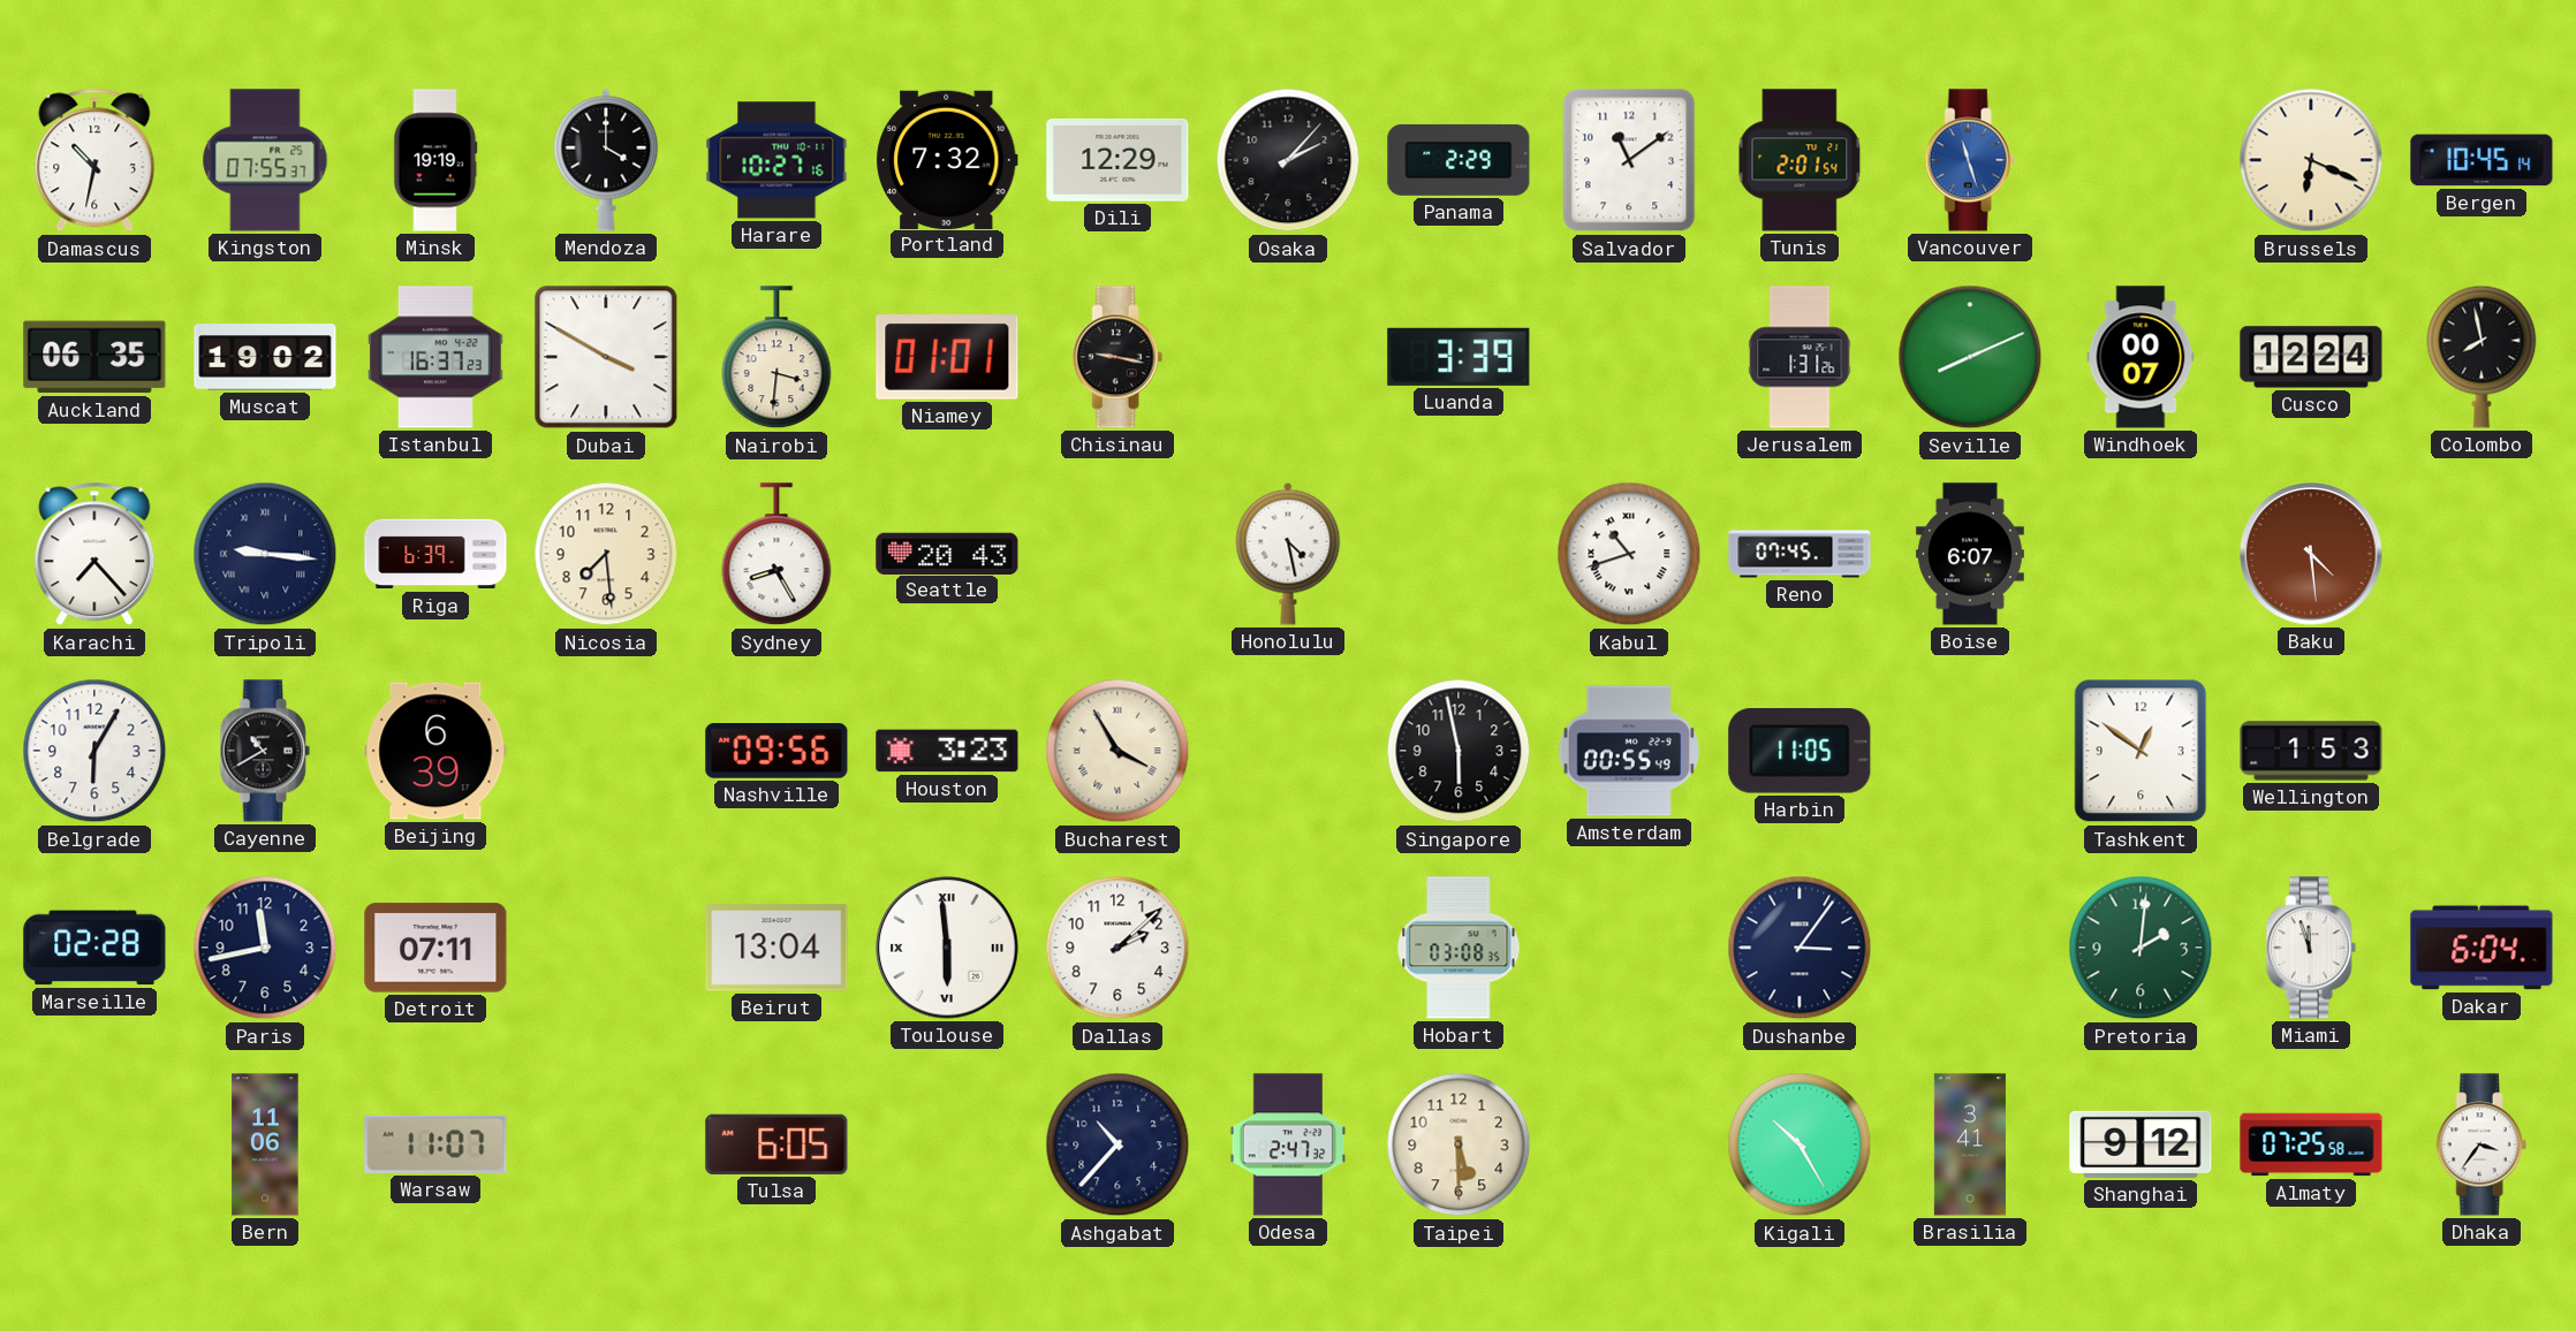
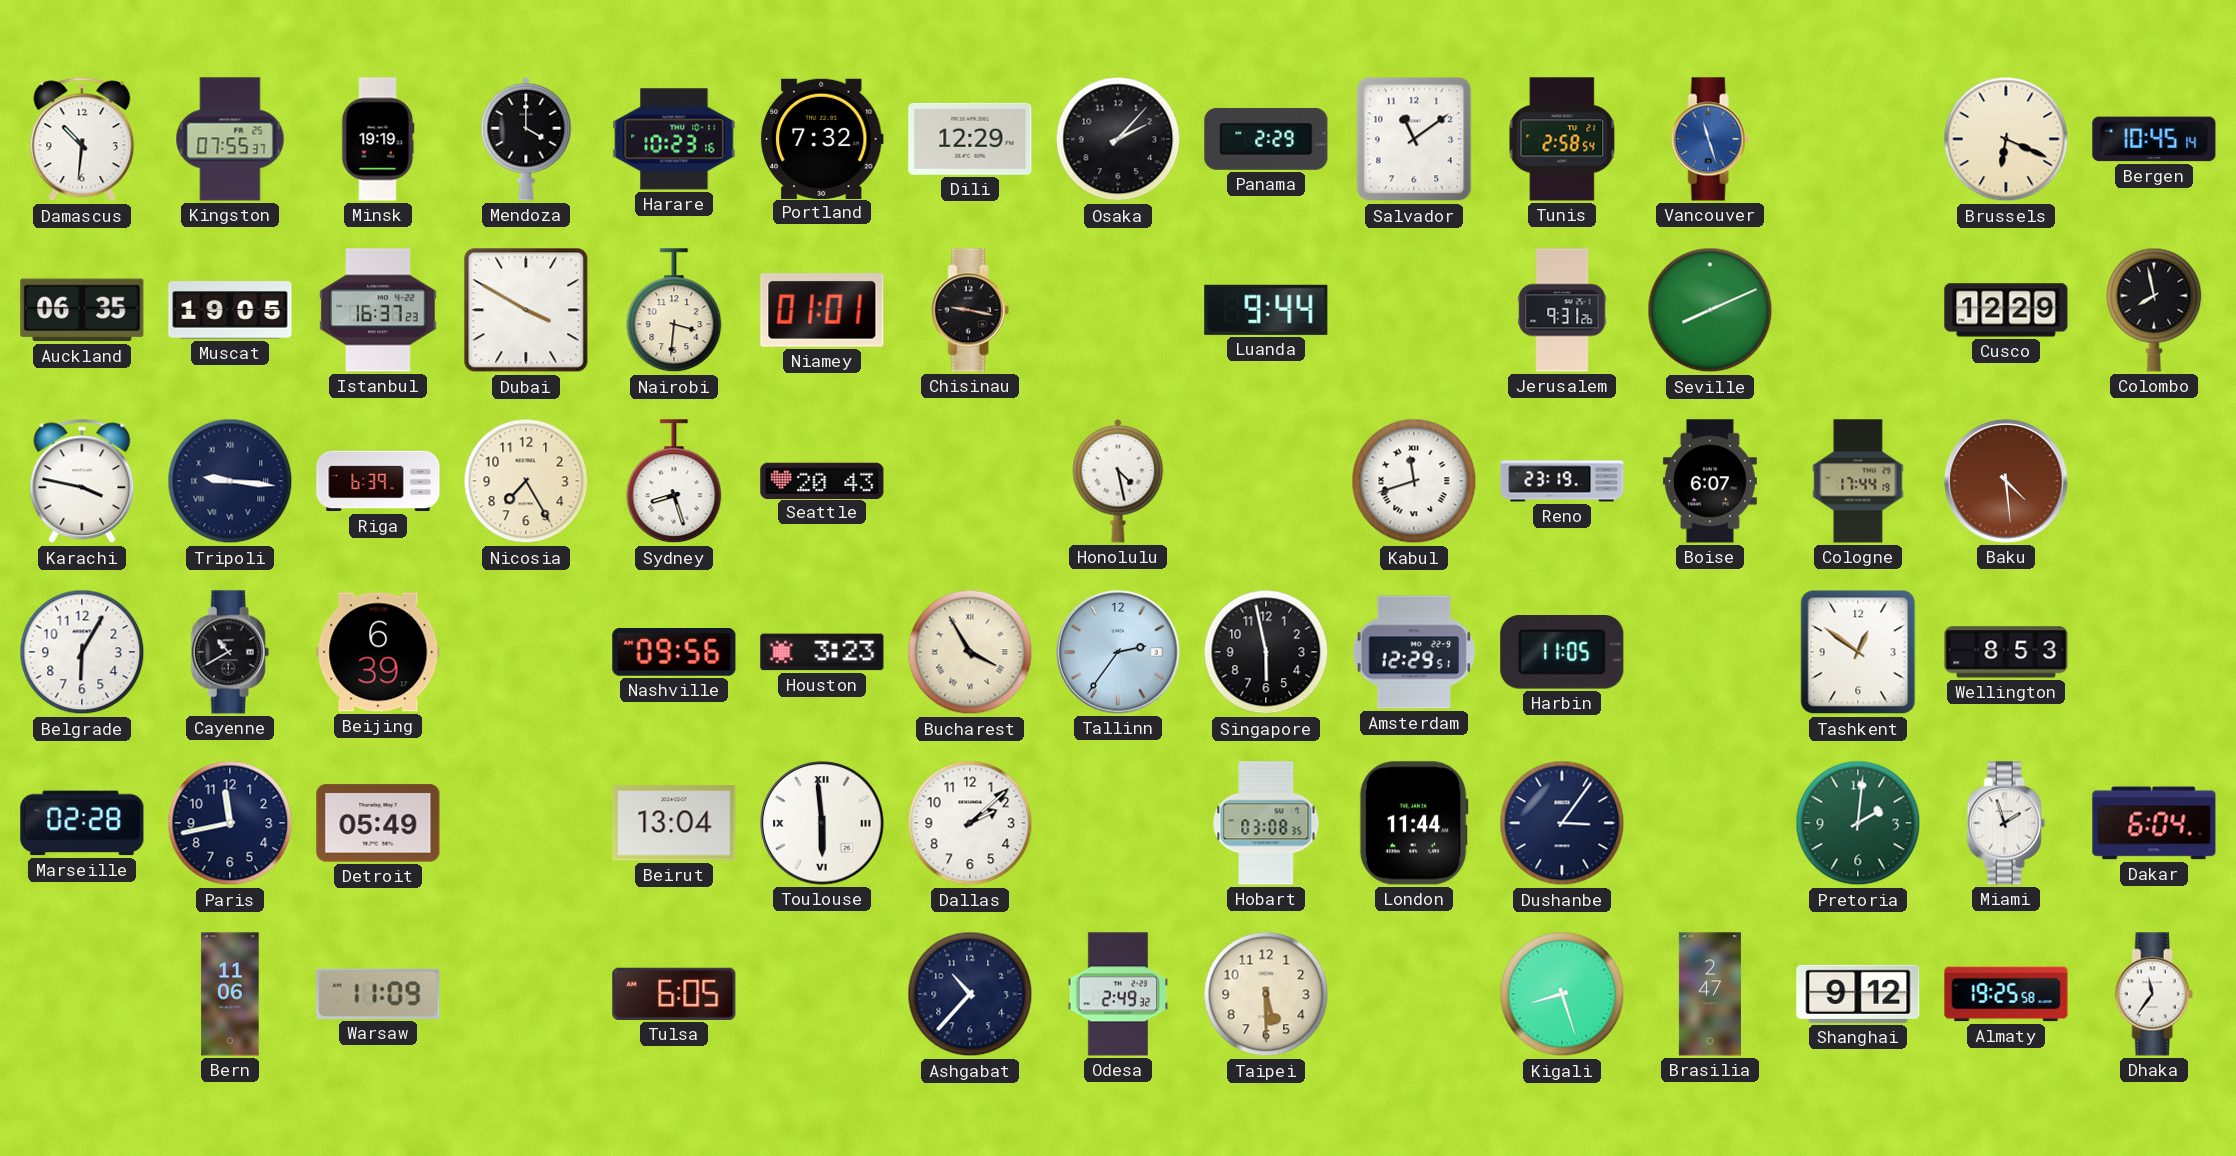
Damascus: 10:32 -> 10:31
Harare: 10:27 -> 10:23
Tunis: 2:01 -> 2:58
Muscat: 19:02 -> 19:05
Luanda: 3:39 -> 9:44
Jerusalem: 1:31 -> 9:31
Windhoek: 00:07 -> none
Cusco: 12:24 -> 12:29
Karachi: 7:23 -> 3:47
Nicosia: 7:29 -> 7:25
Sydney: 8:25 -> 8:27
Kabul: 10:42 -> 11:42
Reno: 07:45 -> 23:19
Cologne: none -> 17:44
Tallinn: none -> 2:36
Amsterdam: 00:55 -> 12:29
Wellington: 1:53 -> 8:53
Detroit: 07:11 -> 05:49
London: none -> 11:44
Miami: 11:57 -> 1:57
Warsaw: 11:07 -> 11:09
Odesa: 2:47 -> 2:49
Kigali: 10:25 -> 8:27
Brasilia: 3:41 -> 2:47
Almaty: 07:25 -> 19:25
Dhaka: 3:36 -> 11:36
